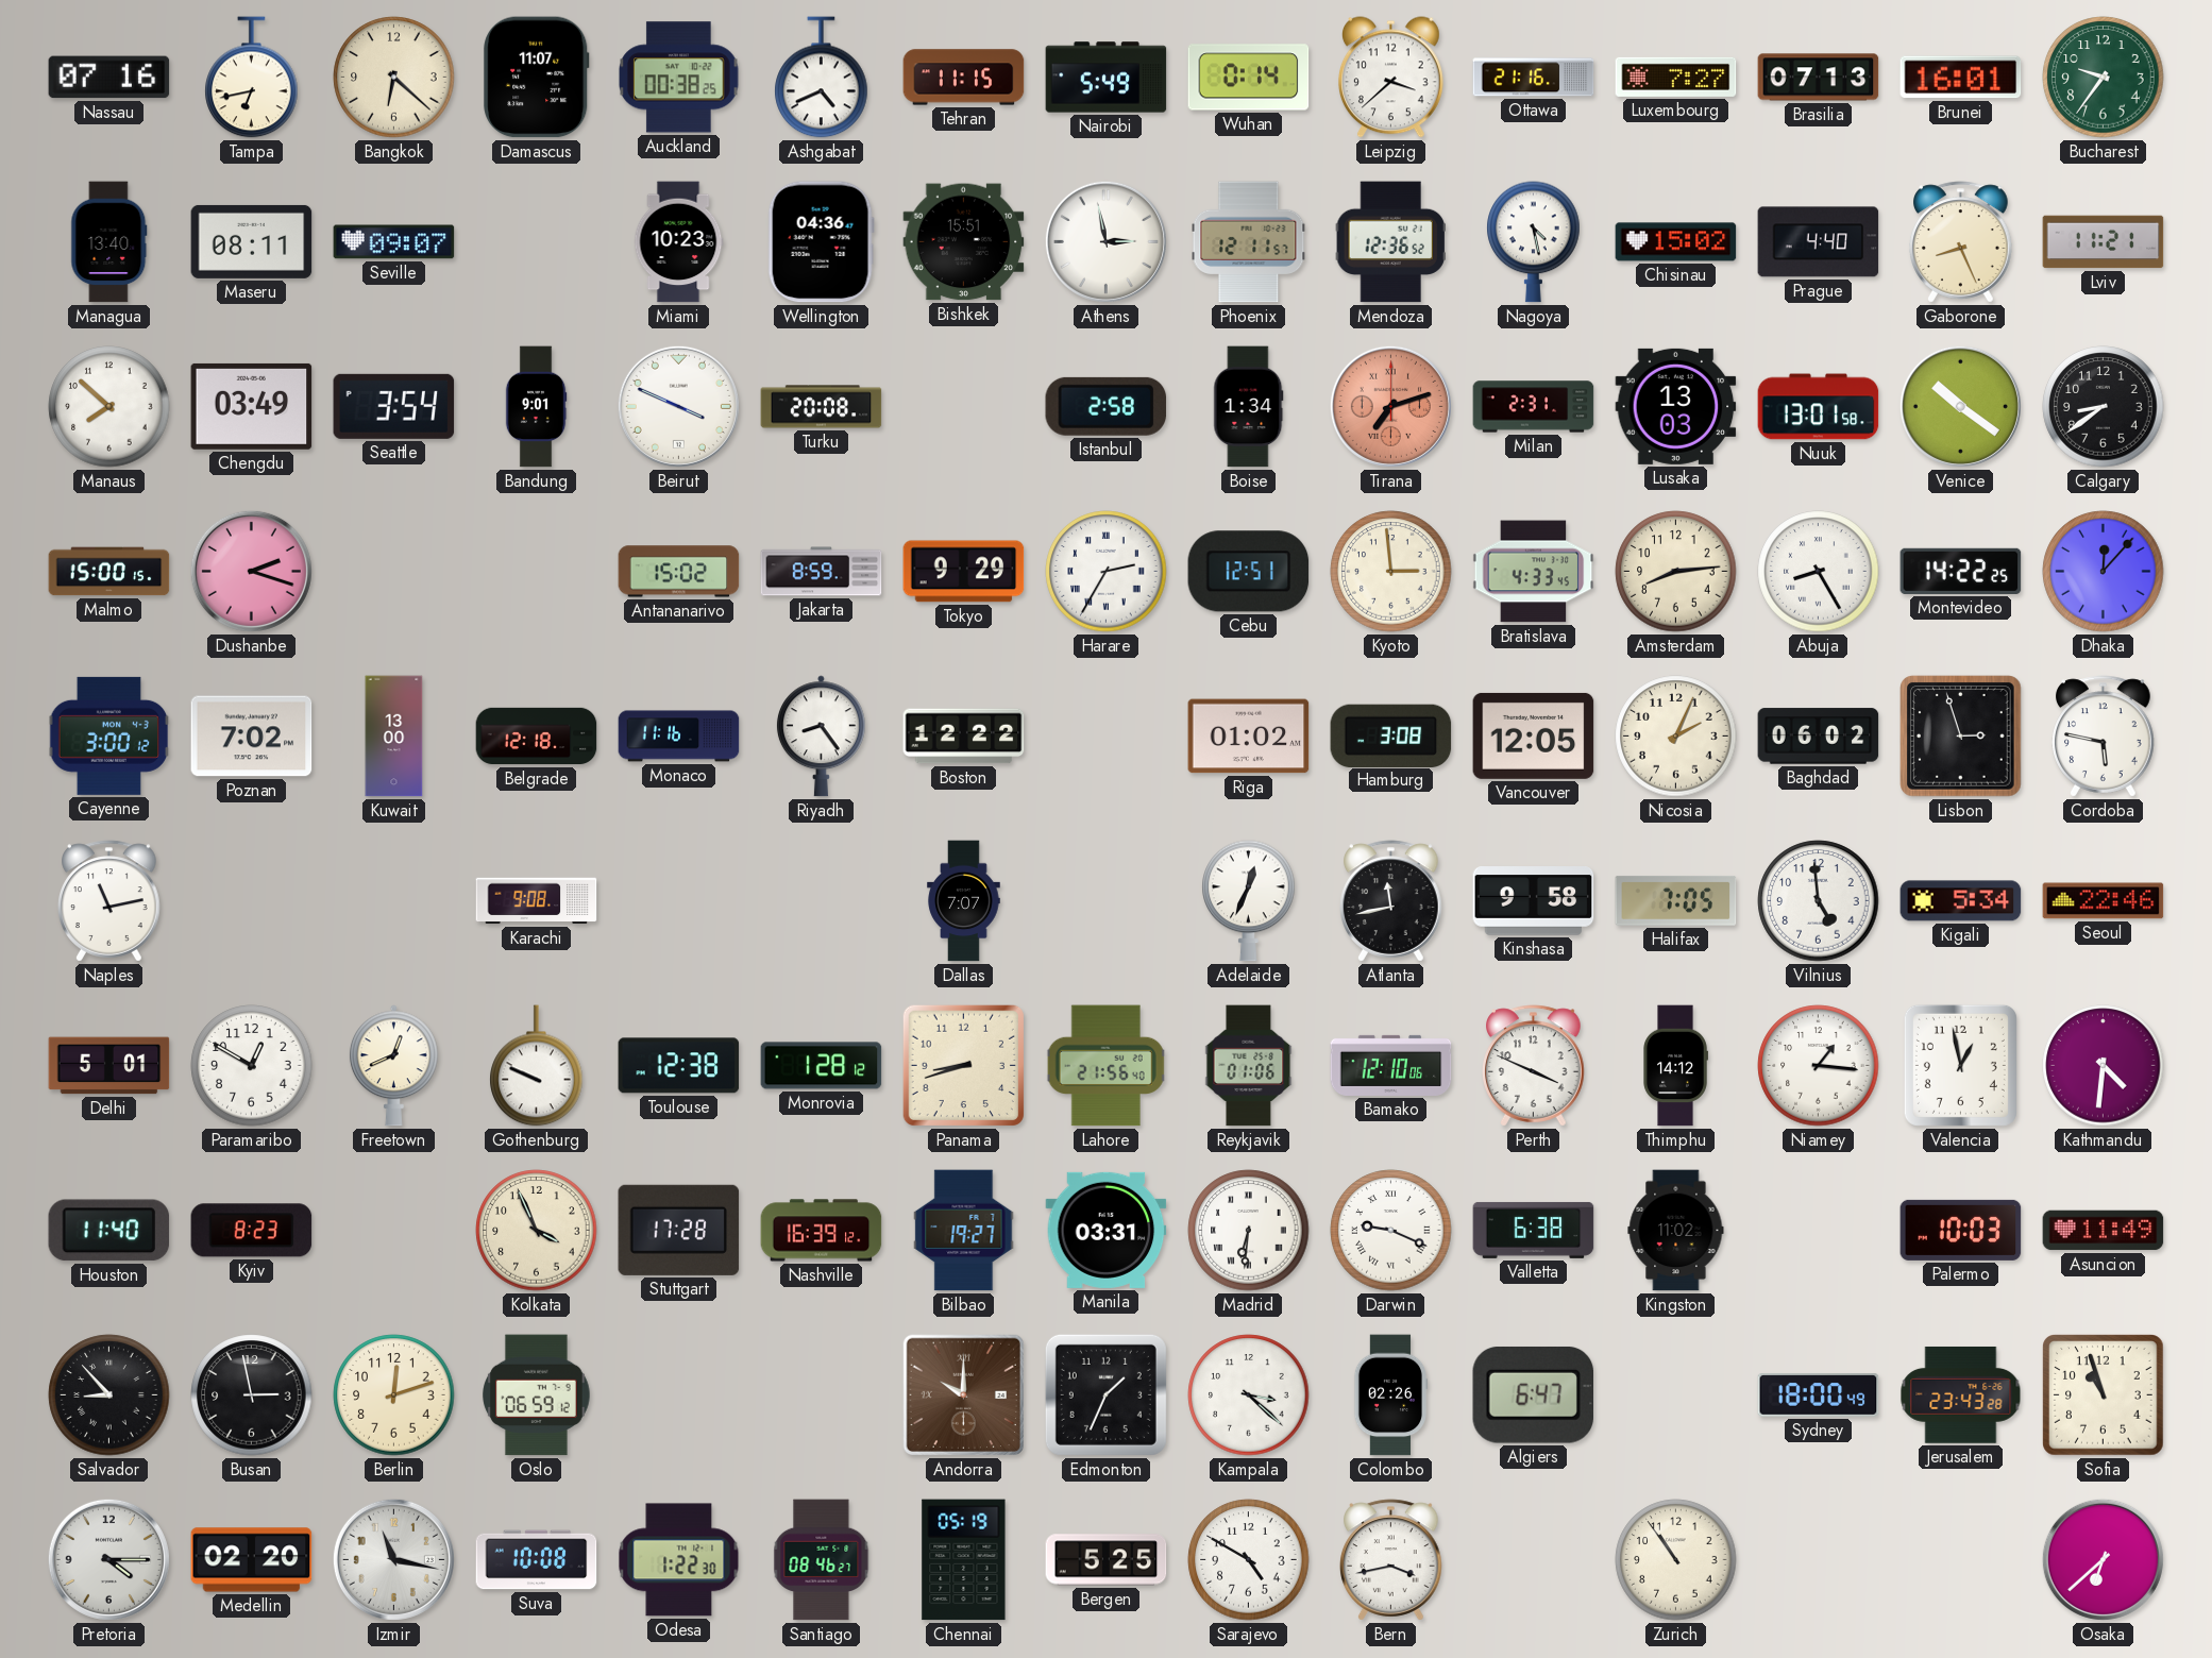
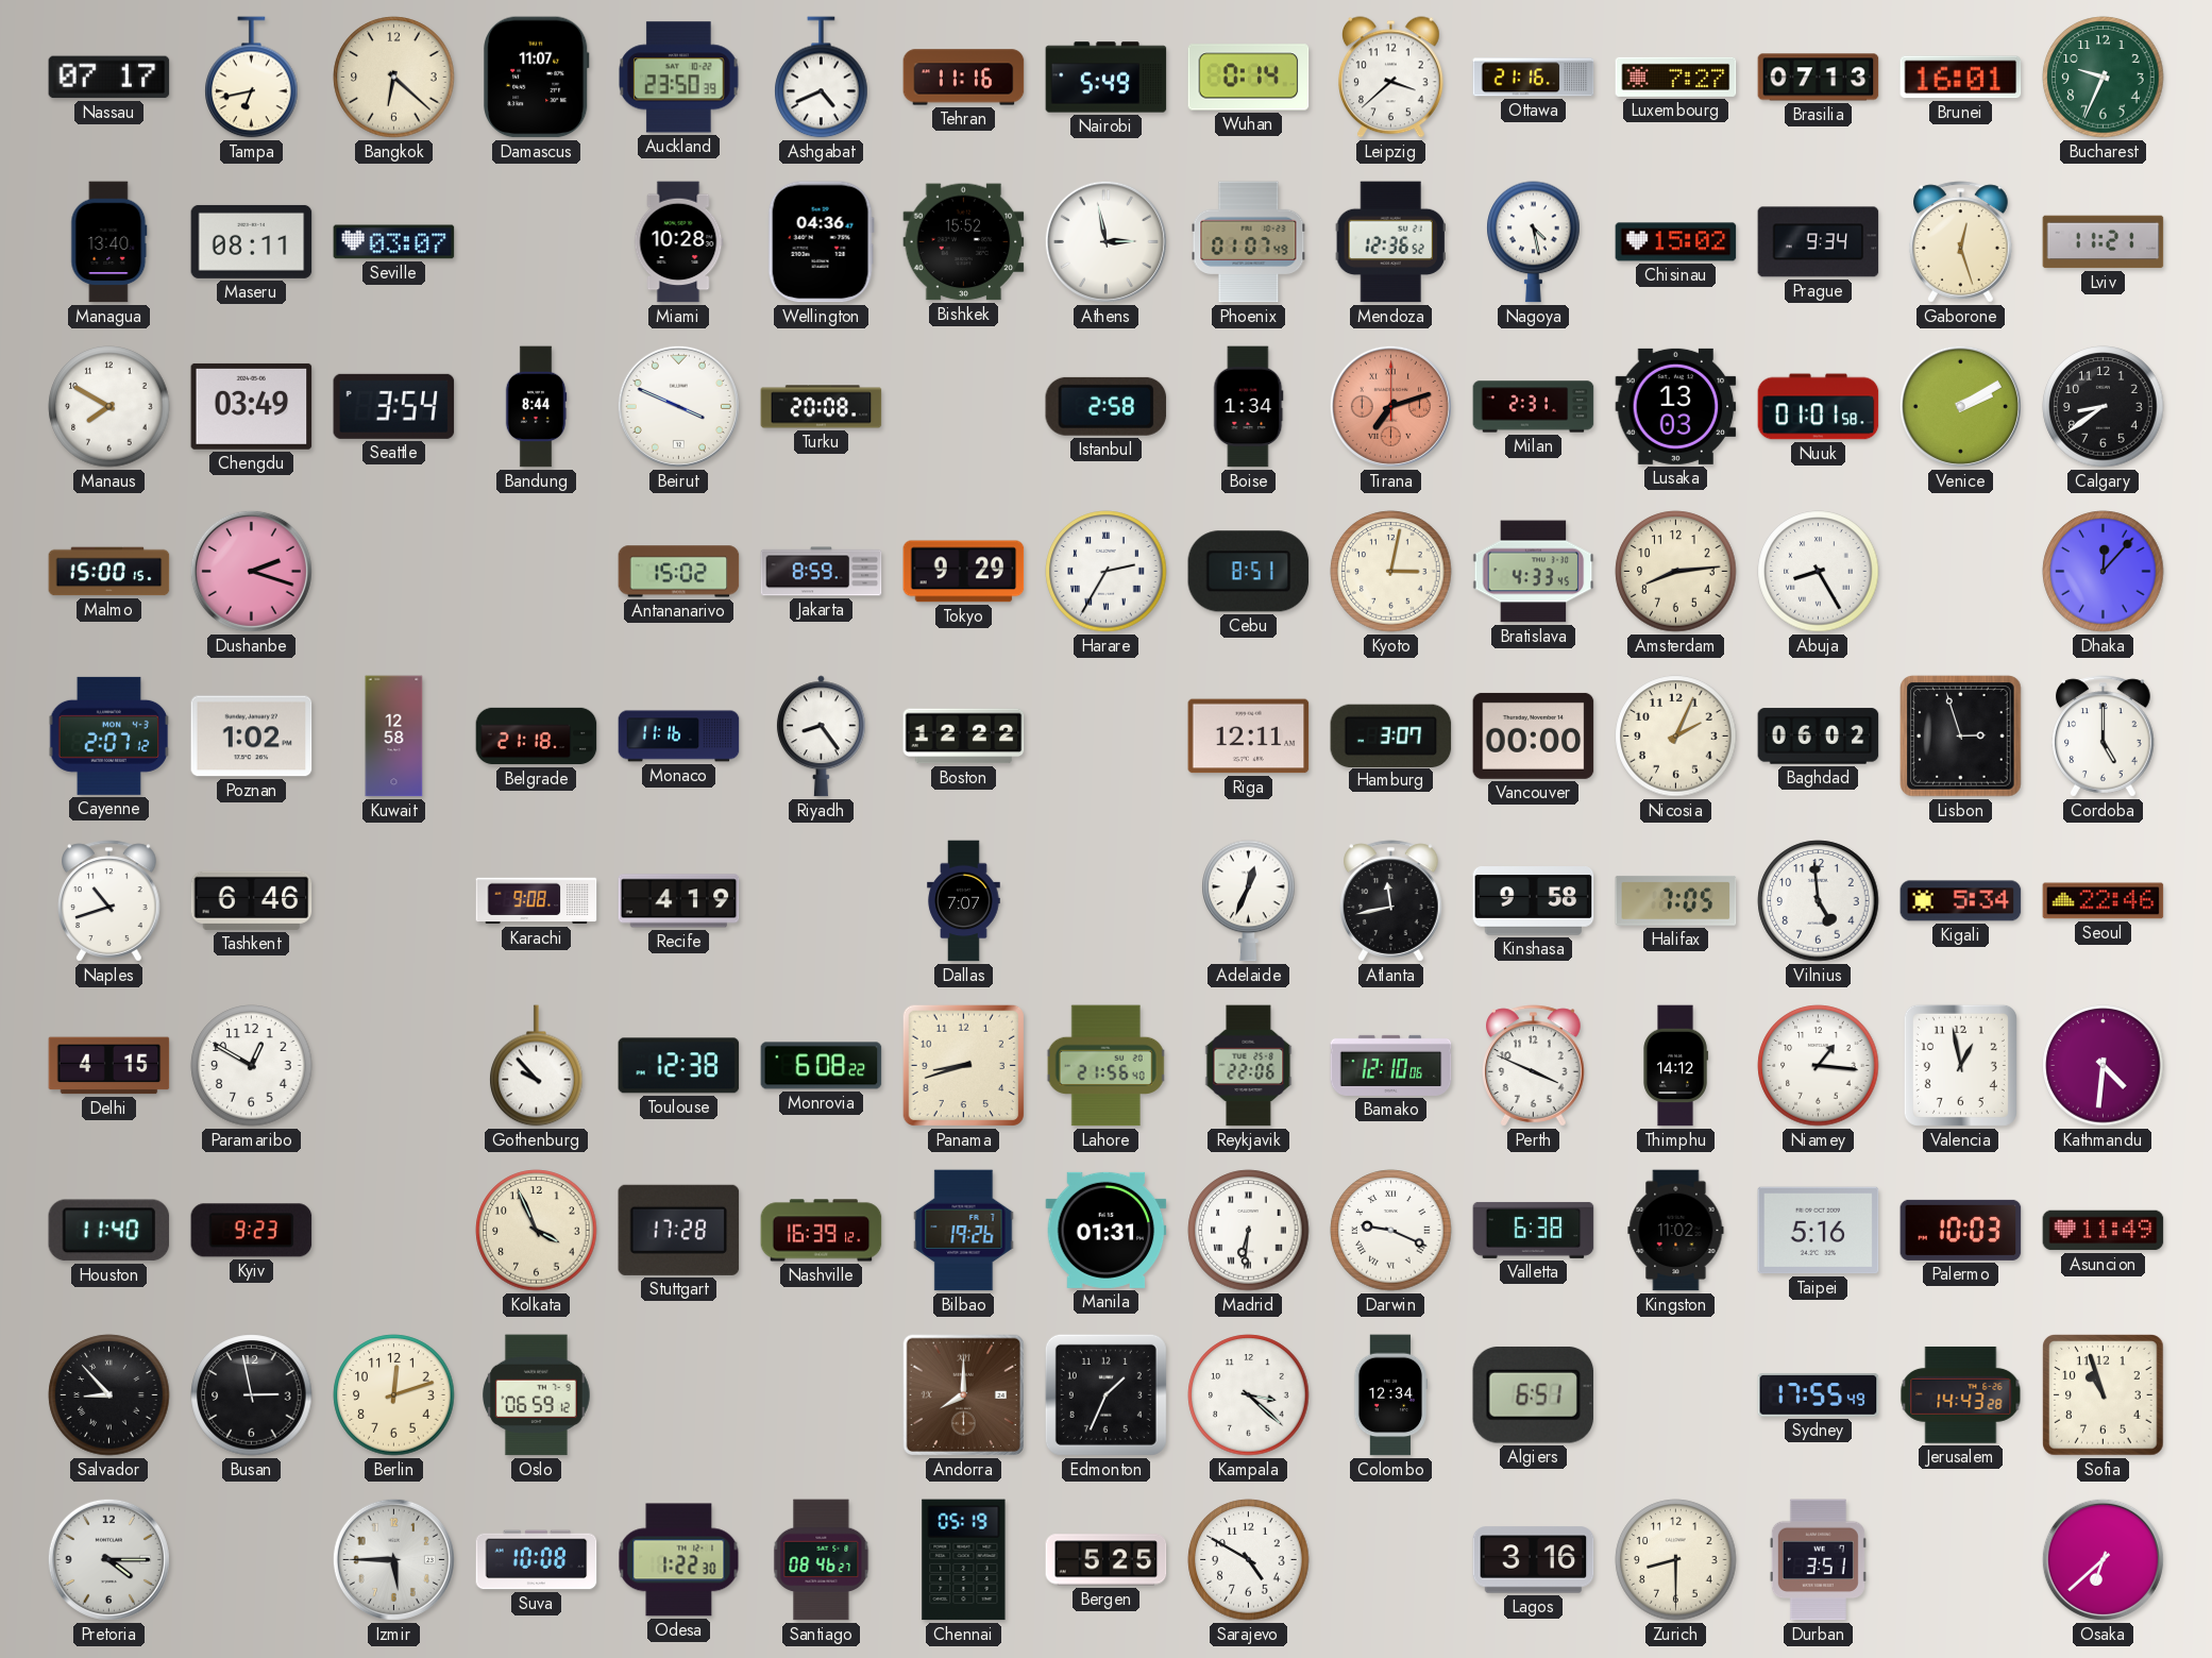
Nassau: 07:16 -> 07:17
Auckland: 00:38 -> 23:50
Tehran: 11:15 -> 11:16
Bucharest: 9:36 -> 9:34
Seville: 09:07 -> 03:07
Miami: 10:23 -> 10:28
Bishkek: 15:51 -> 15:52
Phoenix: 12:11 -> 01:07
Prague: 4:40 -> 9:34
Gaborone: 8:26 -> 12:27
Manaus: 7:52 -> 7:50
Bandung: 9:01 -> 8:44
Nuuk: 13:01 -> 01:01
Venice: 10:21 -> 2:10
Cebu: 12:51 -> 8:51
Kyoto: 2:59 -> 3:02
Montevideo: 14:22 -> none
Cayenne: 3:00 -> 2:07
Poznan: 7:02 -> 1:02
Kuwait: 13:00 -> 12:58
Belgrade: 12:18 -> 21:18
Riga: 01:02 -> 12:11
Hamburg: 3:08 -> 3:07
Vancouver: 12:05 -> 00:00
Cordoba: 5:47 -> 5:00
Naples: 11:13 -> 10:42
Tashkent: none -> 6:46
Recife: none -> 4:19
Delhi: 5:01 -> 4:15
Freetown: 12:41 -> none
Gothenburg: 9:49 -> 9:53
Monrovia: 1:28 -> 6:08
Reykjavik: 01:06 -> 22:06
Kyiv: 8:23 -> 9:23
Bilbao: 19:27 -> 19:26
Manila: 03:31 -> 01:31
Taipei: none -> 5:16
Andorra: 10:00 -> 8:00
Colombo: 02:26 -> 12:34
Algiers: 6:47 -> 6:51
Sydney: 18:00 -> 17:55
Jerusalem: 23:43 -> 14:43
Medellin: 02:20 -> none
Izmir: 11:17 -> 5:45
Bern: 3:43 -> none
Lagos: none -> 3:16
Zurich: 10:54 -> 8:30
Durban: none -> 3:51
